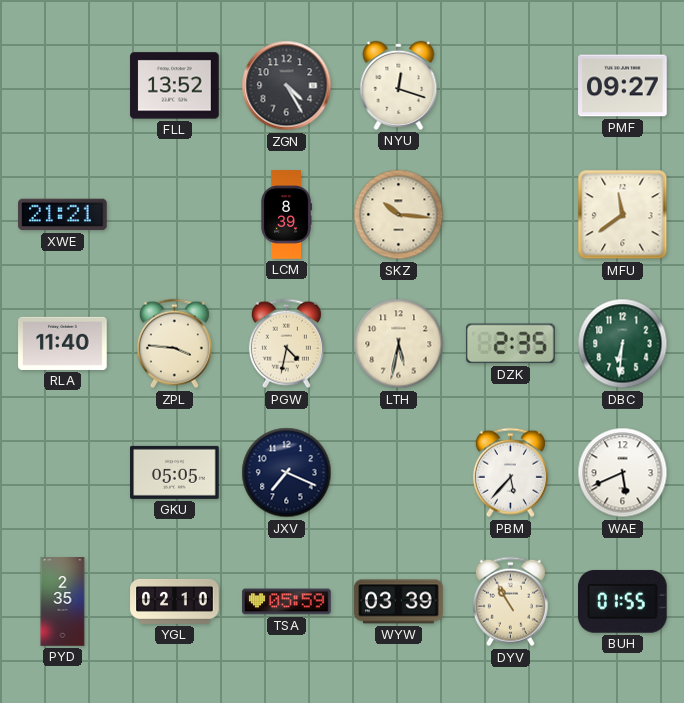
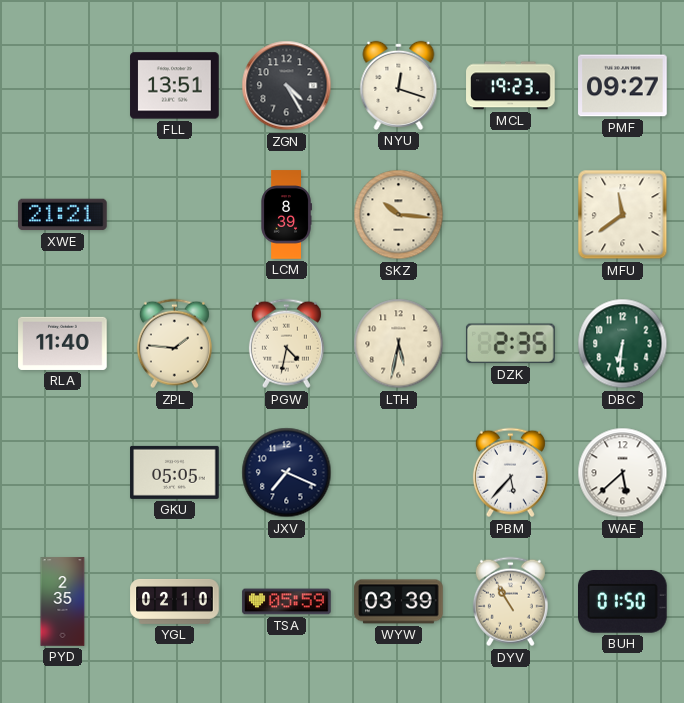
FLL: 13:52 -> 13:51
MCL: none -> 19:23
ZPL: 3:46 -> 1:46
WAE: 5:41 -> 5:38
BUH: 01:55 -> 01:50
